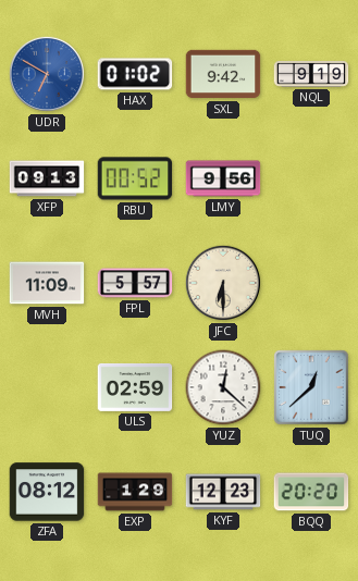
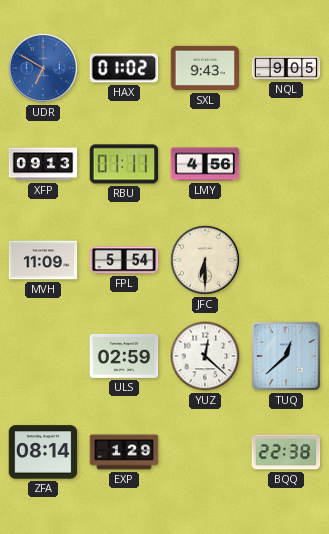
SXL: 9:42 -> 9:43
NQL: 9:19 -> 9:05
RBU: 00:52 -> 01:11
LMY: 9:56 -> 4:56
FPL: 5:57 -> 5:54
ZFA: 08:12 -> 08:14
KYF: 12:23 -> none
BQQ: 20:20 -> 22:38
